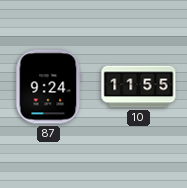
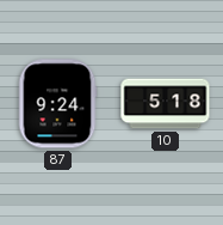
10: 11:55 -> 5:18
